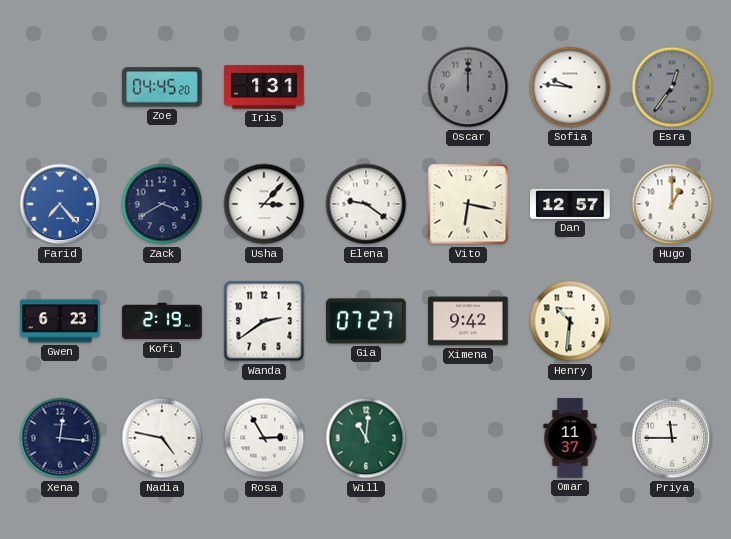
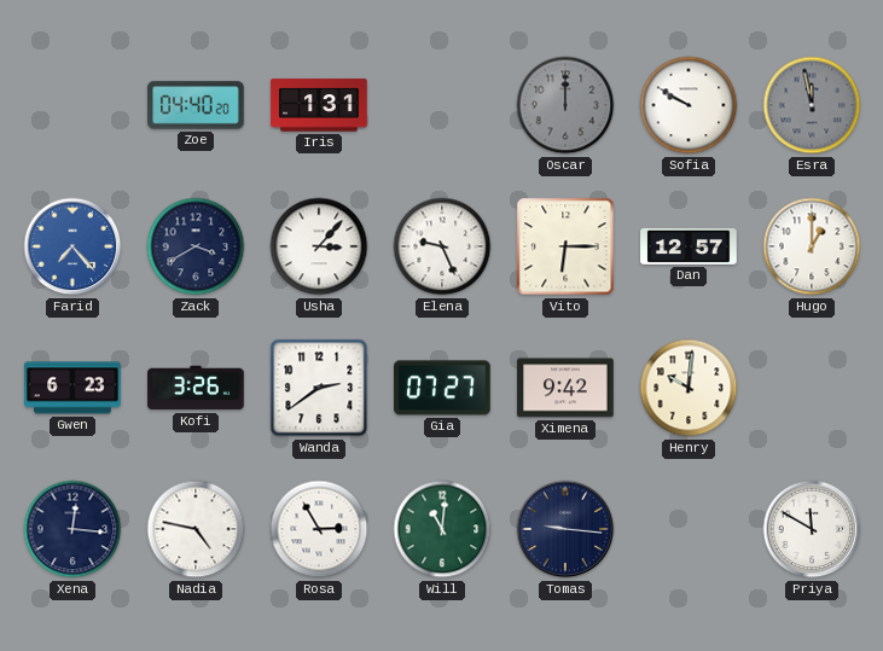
Zoe: 04:45 -> 04:40
Sofia: 9:46 -> 9:50
Esra: 12:36 -> 11:58
Elena: 9:21 -> 9:26
Vito: 6:17 -> 6:15
Kofi: 2:19 -> 3:26
Henry: 10:31 -> 10:01
Tomas: none -> 9:16
Omar: 11:37 -> none
Priya: 11:45 -> 11:50
